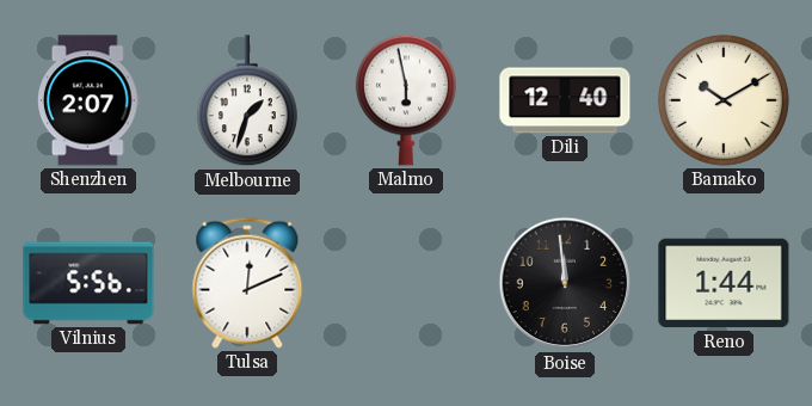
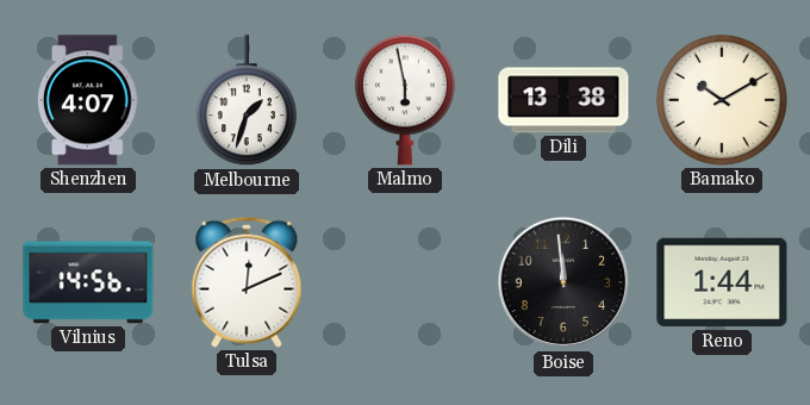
Shenzhen: 2:07 -> 4:07
Dili: 12:40 -> 13:38
Vilnius: 5:56 -> 14:56
